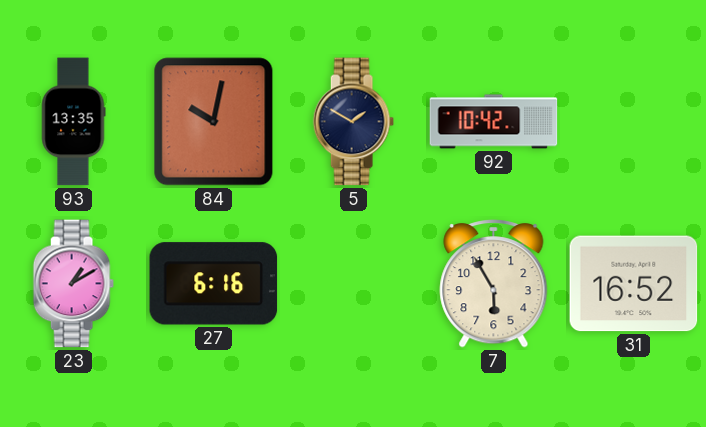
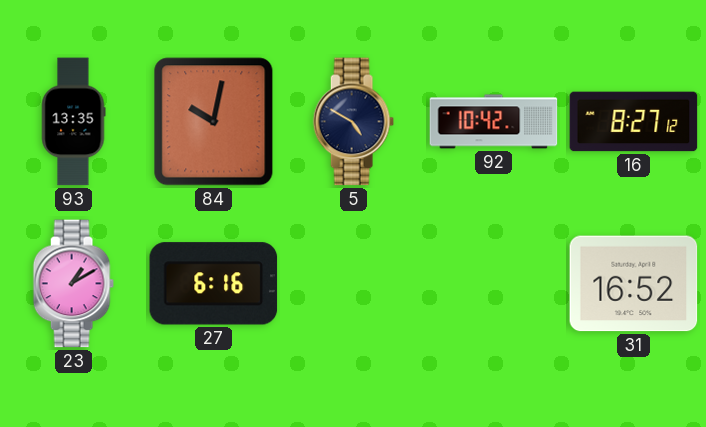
5: 1:50 -> 4:50
16: none -> 8:27
7: 5:55 -> none
